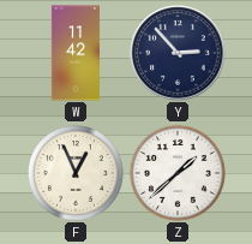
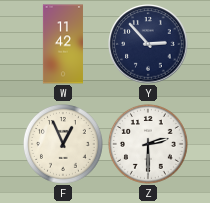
Z: 1:38 -> 2:30
